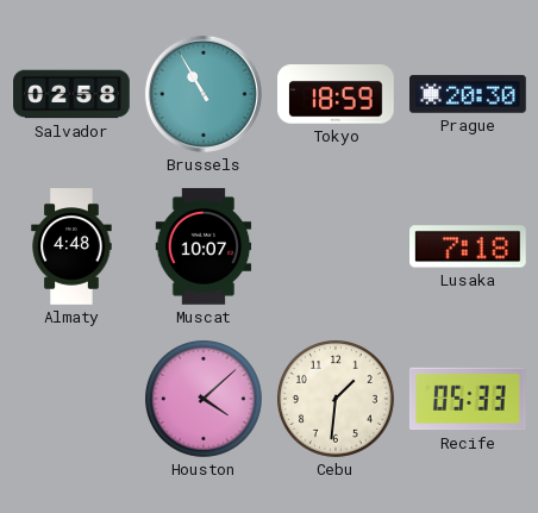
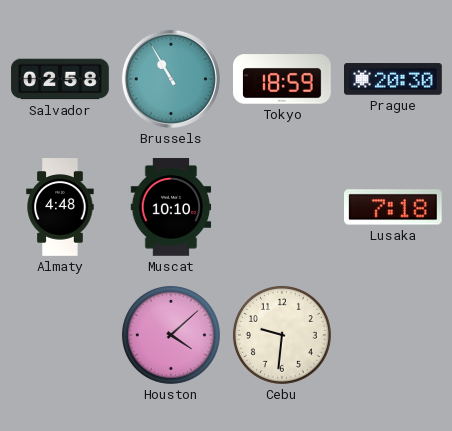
Muscat: 10:07 -> 10:10
Cebu: 1:31 -> 9:31
Recife: 05:33 -> none
